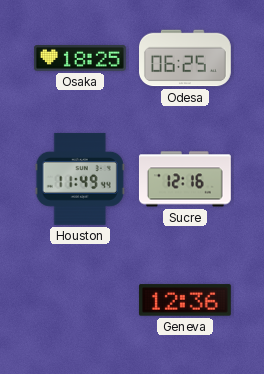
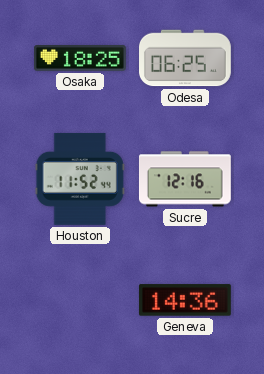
Houston: 11:49 -> 11:52
Geneva: 12:36 -> 14:36
